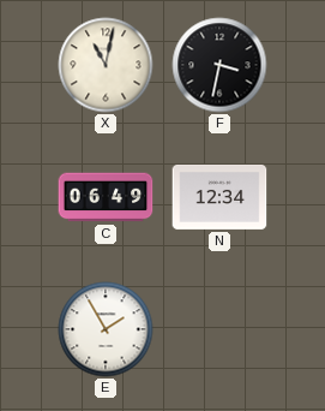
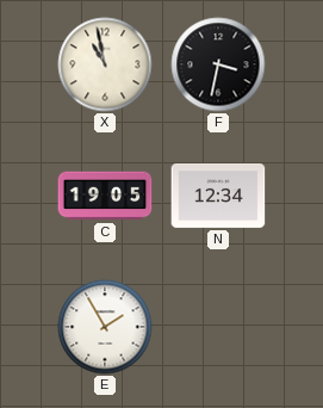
X: 11:02 -> 10:58
C: 06:49 -> 19:05
